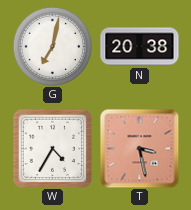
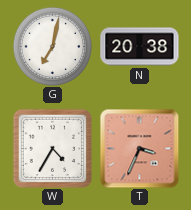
T: 3:28 -> 3:34
